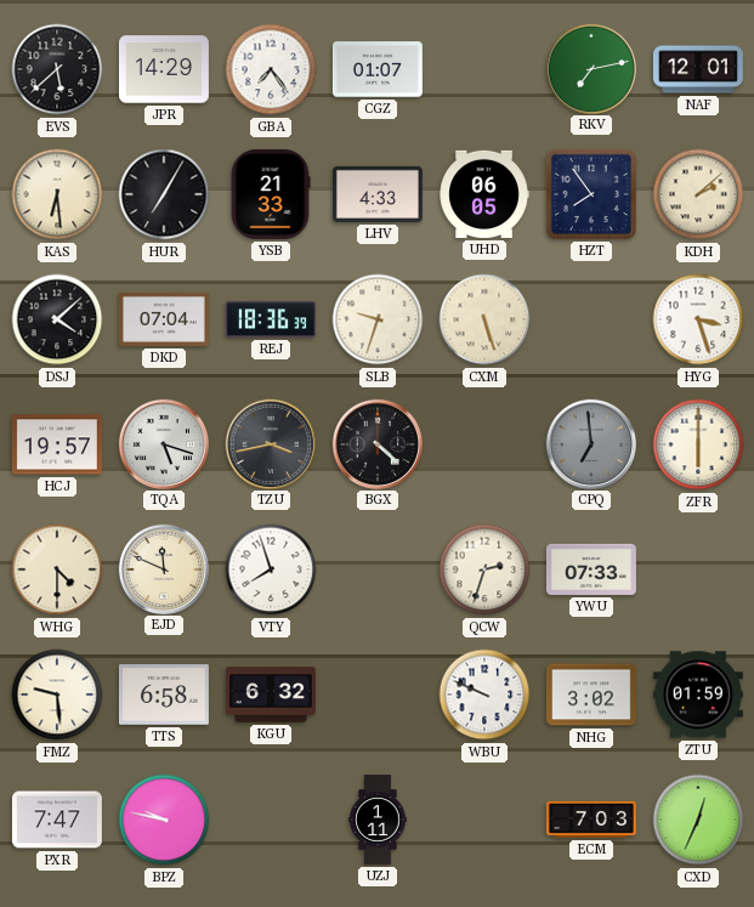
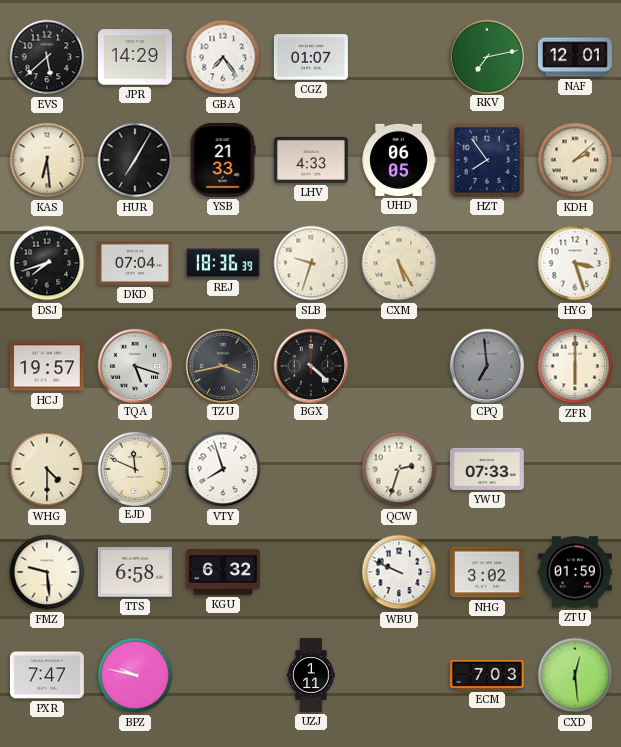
DSJ: 4:08 -> 7:42
CXM: 5:27 -> 5:25
CXD: 12:34 -> 12:29
